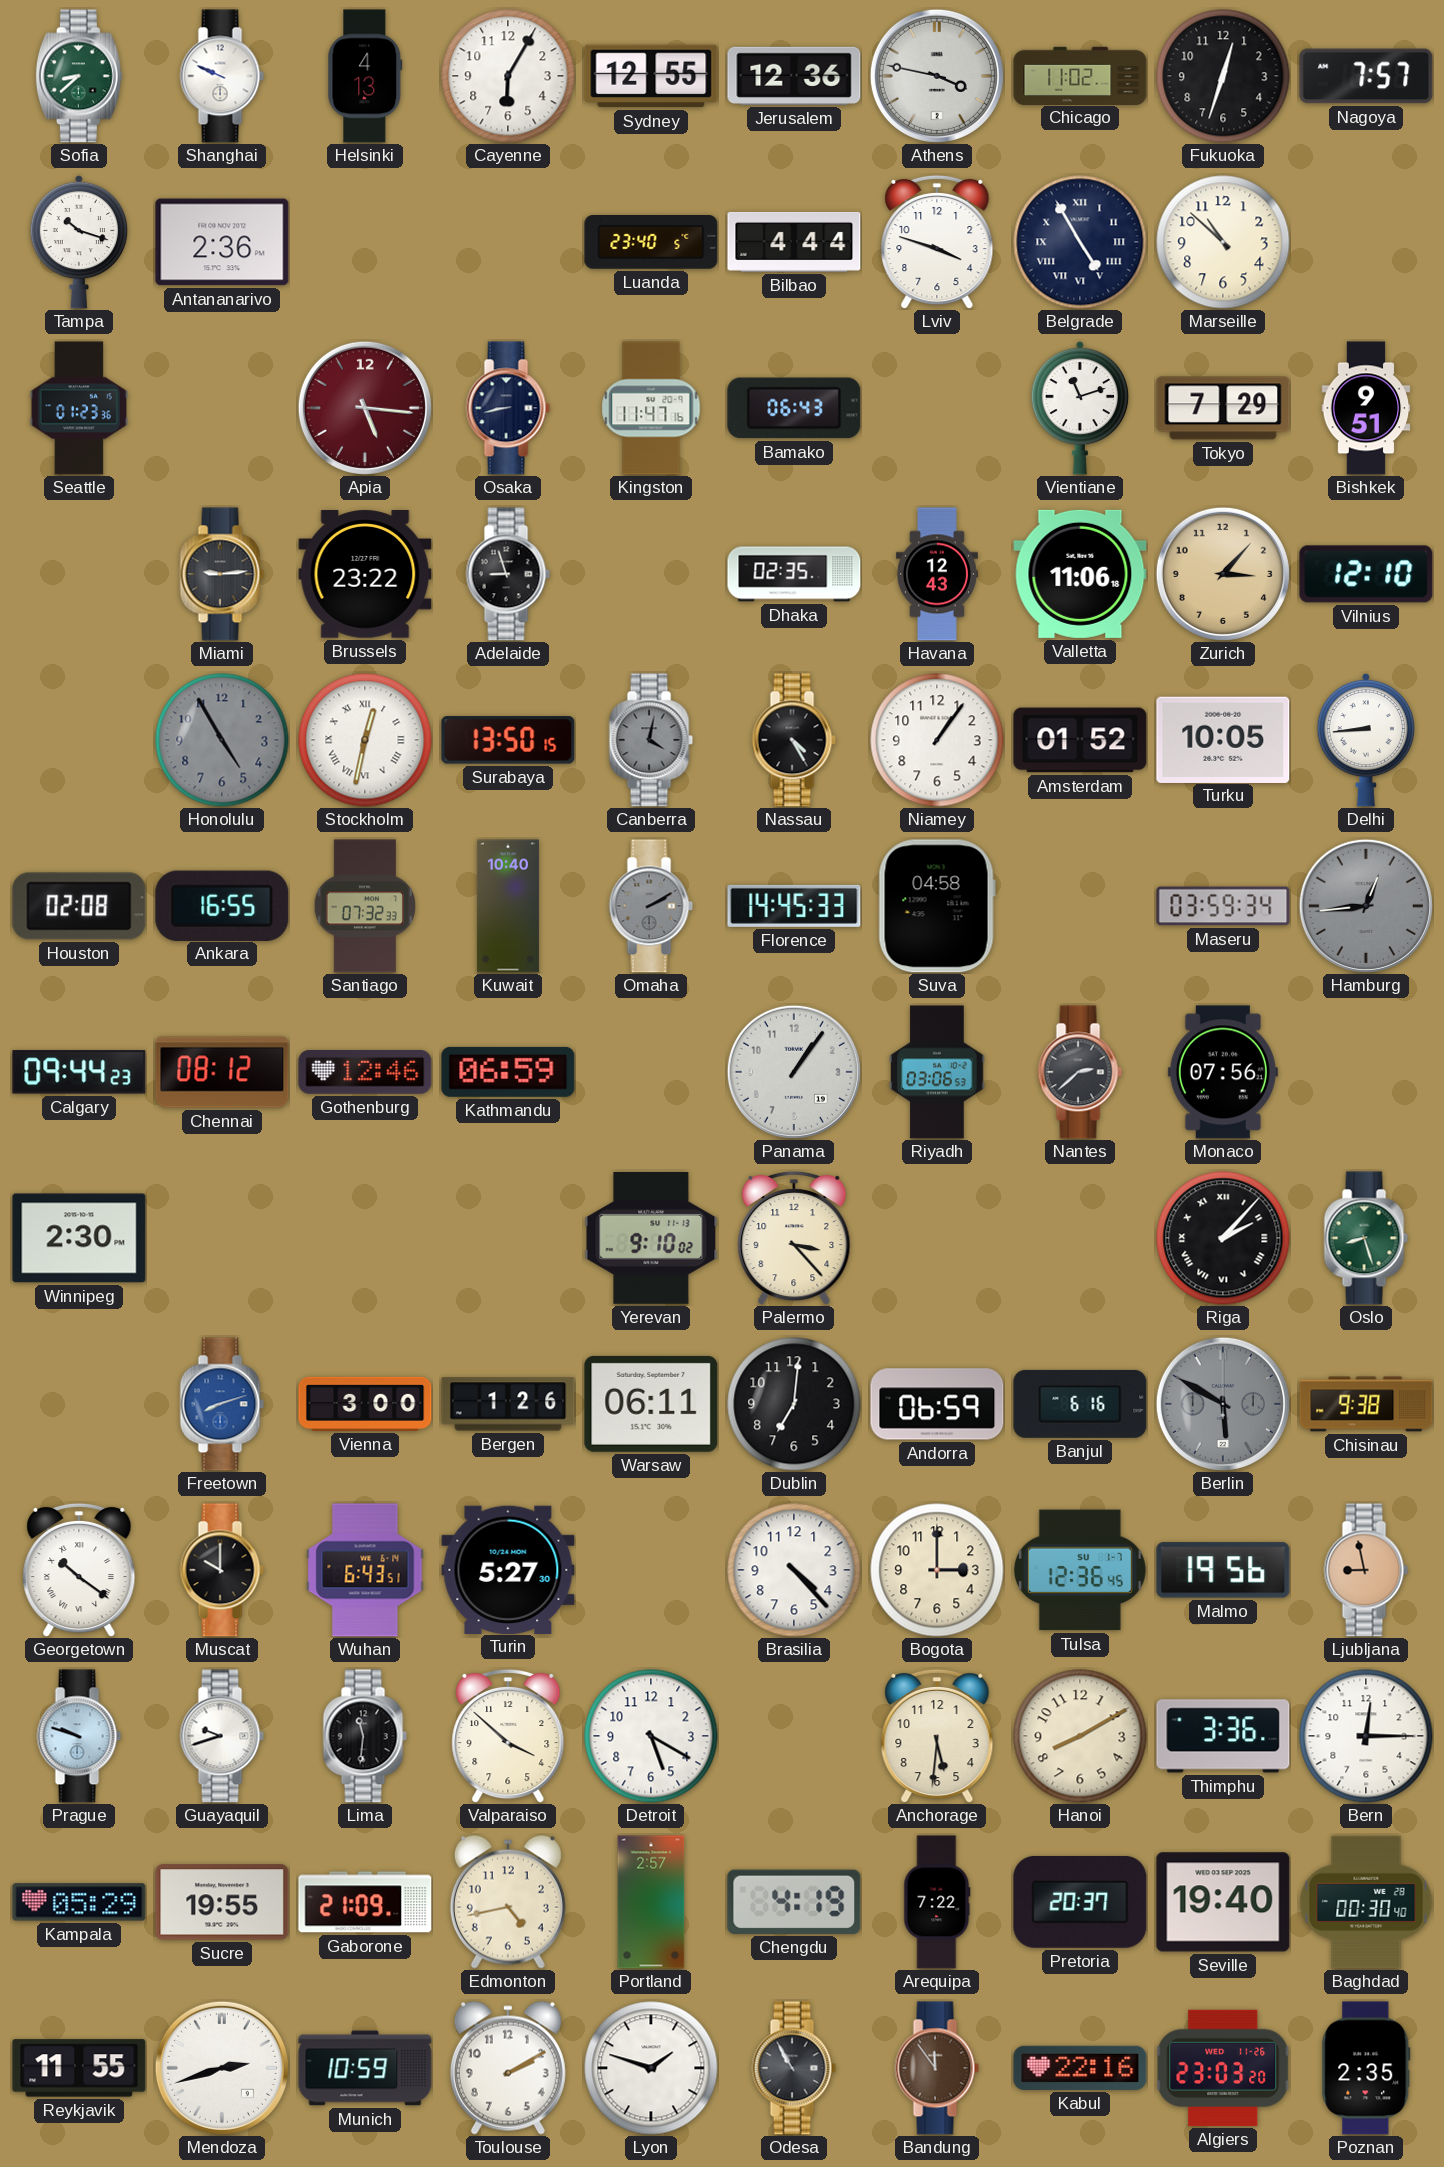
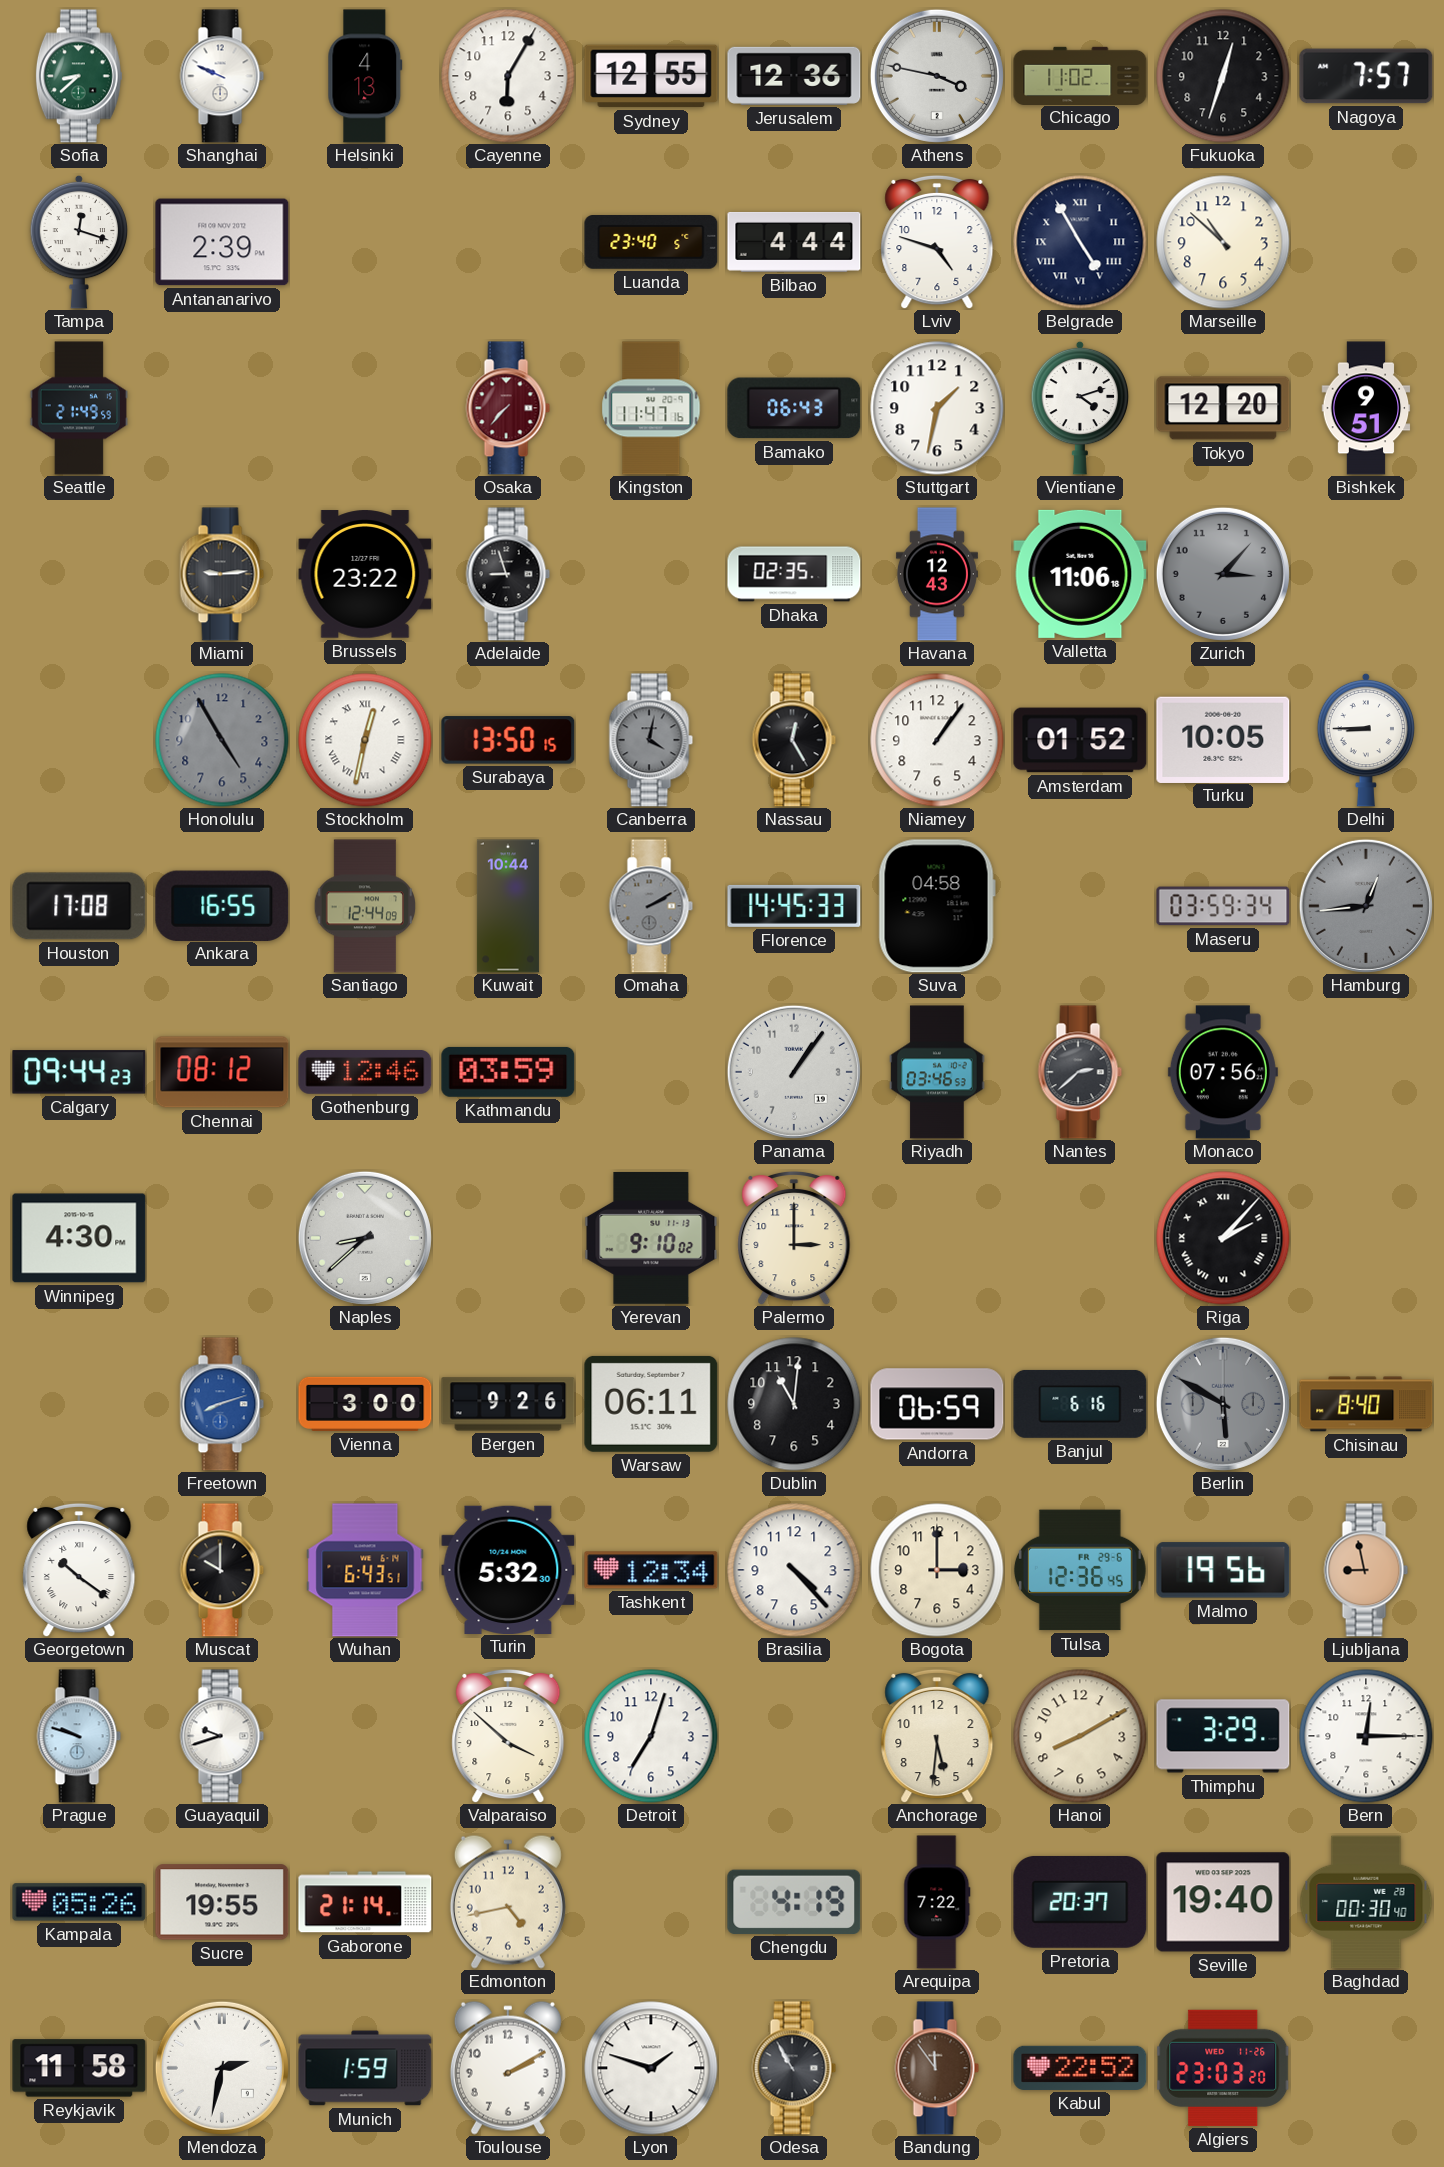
Tampa: 10:18 -> 12:18
Antananarivo: 2:36 -> 2:39
Lviv: 3:48 -> 4:48
Seattle: 01:23 -> 21:49
Apia: 5:16 -> none
Osaka: 8:43 -> 7:37
Osaka dial: navy -> burgundy
Stuttgart: none -> 1:32
Vientiane: 11:12 -> 4:12
Tokyo: 7:29 -> 12:20
Zurich dial: champagne -> grey
Vilnius: 12:10 -> none
Nassau: 4:25 -> 12:25
Delhi: 8:44 -> 8:45
Houston: 02:08 -> 17:08
Santiago: 07:32 -> 12:44
Kuwait: 10:40 -> 10:44
Kathmandu: 06:59 -> 03:59
Riyadh: 03:06 -> 03:46
Winnipeg: 2:30 -> 4:30
Naples: none -> 8:38
Palermo: 3:23 -> 3:00
Oslo: 8:27 -> none
Bergen: 1:26 -> 9:26
Dublin: 7:01 -> 11:01
Chisinau: 9:38 -> 8:40
Turin: 5:27 -> 5:32
Tashkent: none -> 12:34
Tulsa date: SU 1-7 -> FR 29-6
Lima: 11:31 -> none
Detroit: 5:20 -> 7:03
Thimphu: 3:36 -> 3:29
Kampala: 05:29 -> 05:26
Gaborone: 21:09 -> 21:14
Portland: 2:57 -> none
Reykjavik: 11:55 -> 11:58
Mendoza: 2:42 -> 2:32
Munich: 10:59 -> 1:59
Kabul: 22:16 -> 22:52
Poznan: 2:35 -> none
